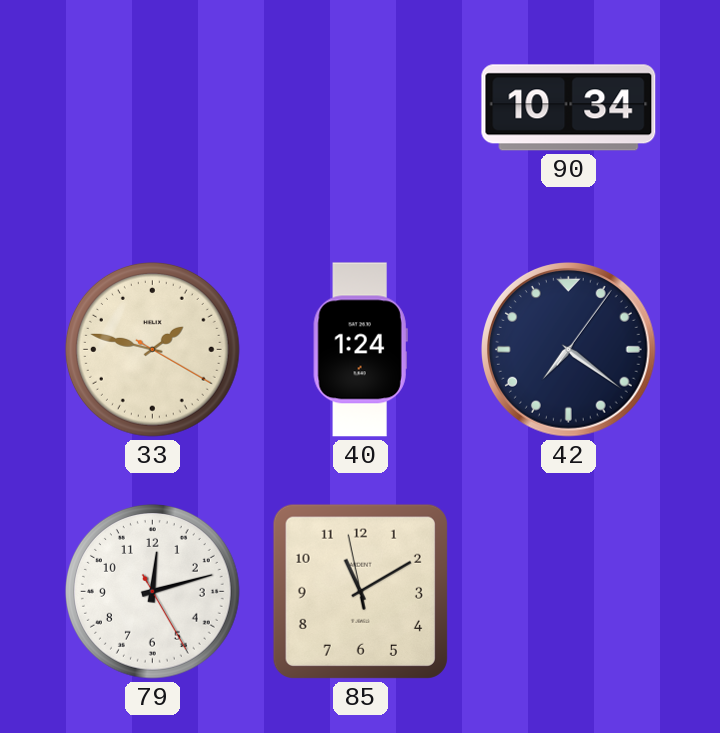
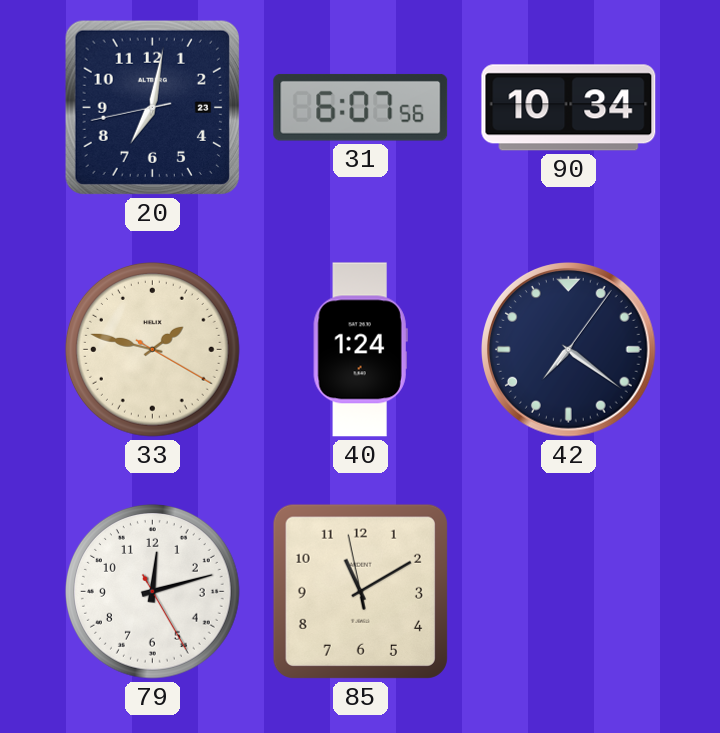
20: none -> 7:01
31: none -> 6:07
